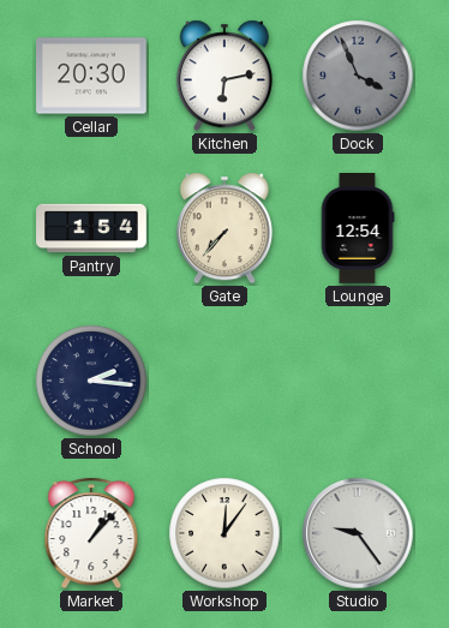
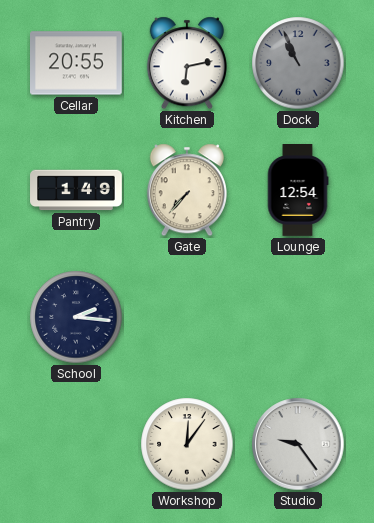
Cellar: 20:30 -> 20:55
Dock: 3:56 -> 10:56
Pantry: 1:54 -> 1:49
Market: 1:07 -> none
